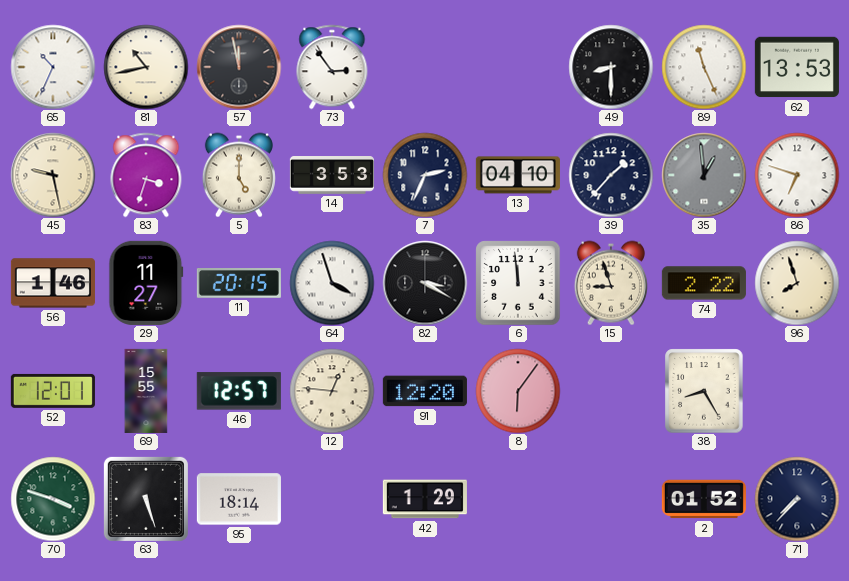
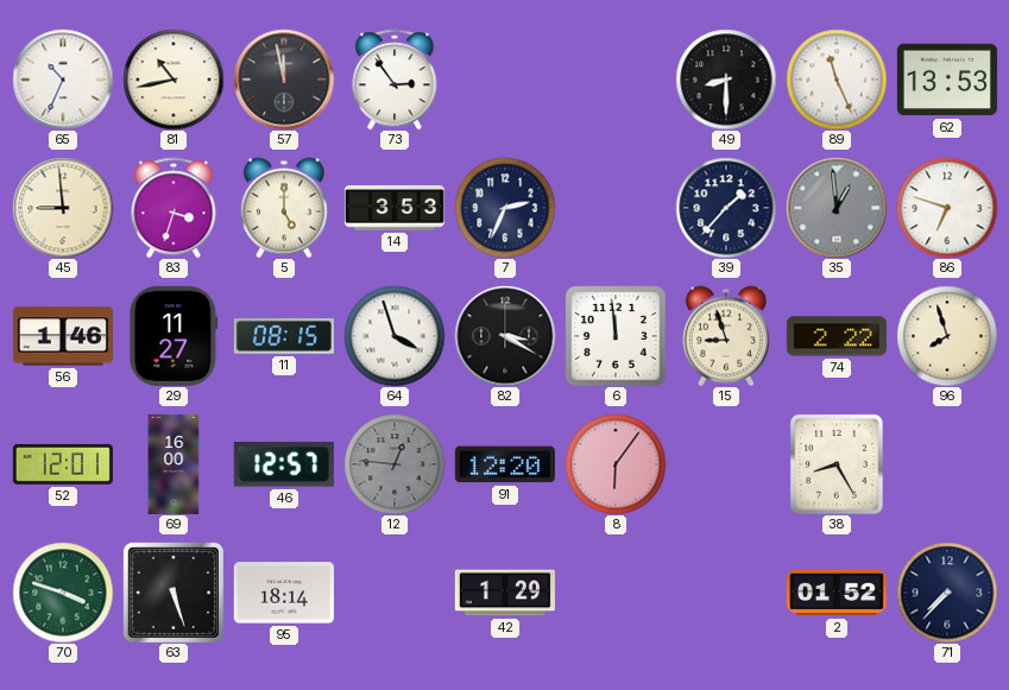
45: 9:28 -> 8:59
13: 04:10 -> none
11: 20:15 -> 08:15
69: 15:55 -> 16:00
12 dial: cream -> grey
